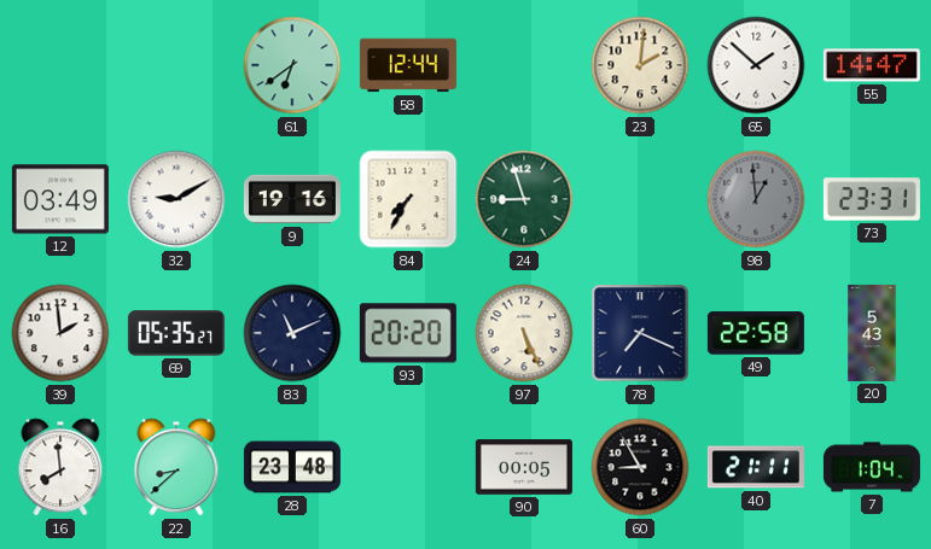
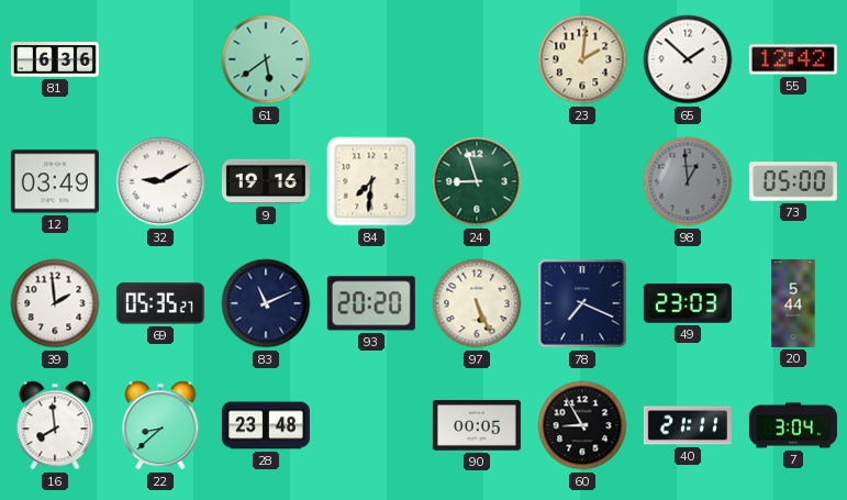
81: none -> 6:36
61: 6:39 -> 5:39
58: 12:44 -> none
55: 14:47 -> 12:42
84: 7:35 -> 7:31
73: 23:31 -> 05:00
49: 22:58 -> 23:03
20: 5:43 -> 5:44
7: 1:04 -> 3:04
